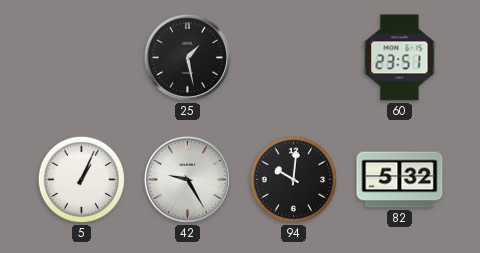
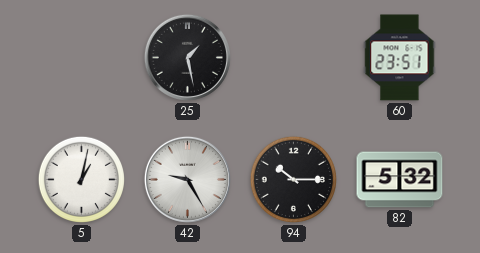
5: 1:04 -> 1:02
94: 10:01 -> 10:15
